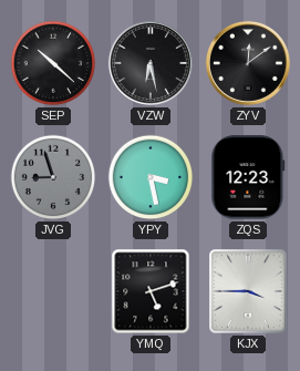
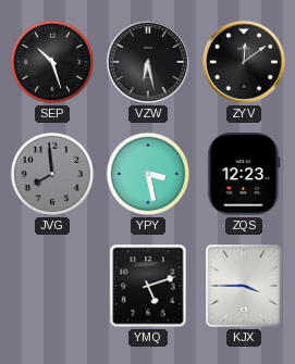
SEP: 10:22 -> 10:27
JVG: 8:57 -> 7:59
